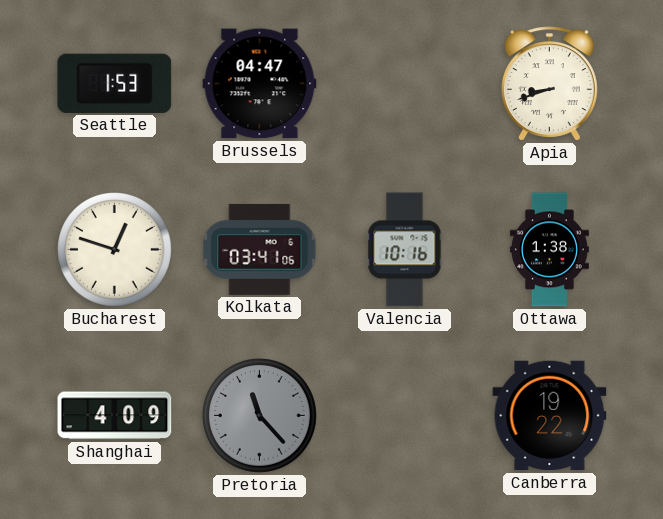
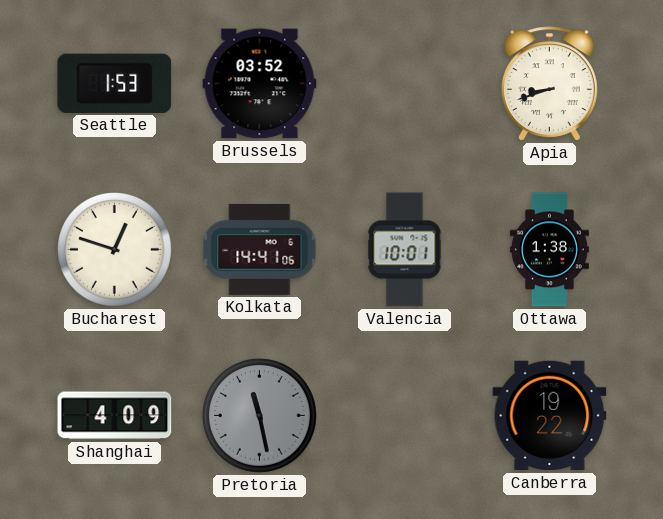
Brussels: 04:47 -> 03:52
Kolkata: 03:41 -> 14:41
Valencia: 10:16 -> 10:01
Pretoria: 11:23 -> 11:28
